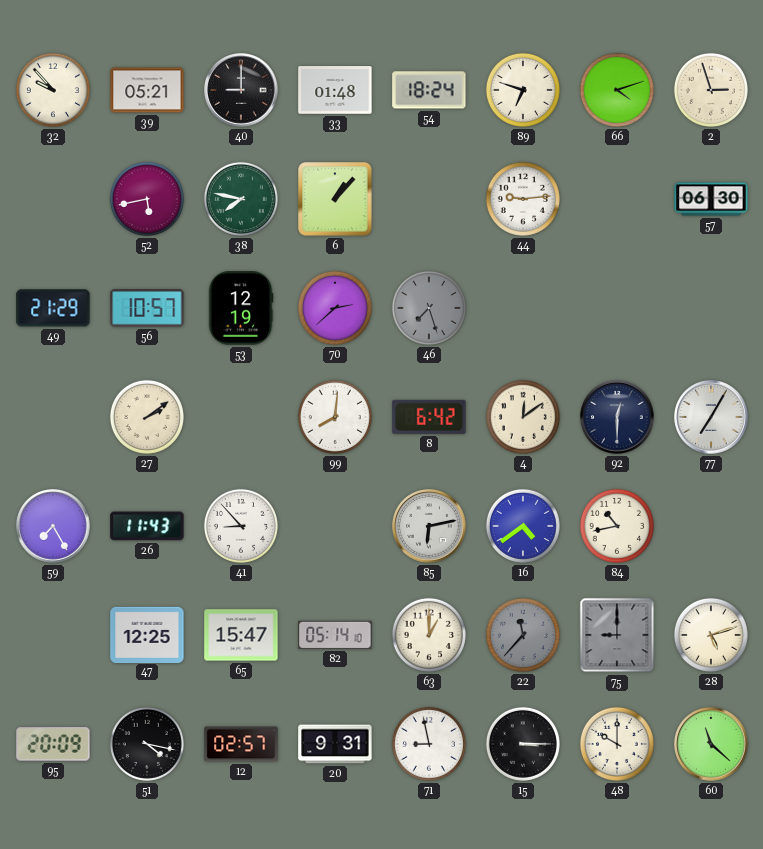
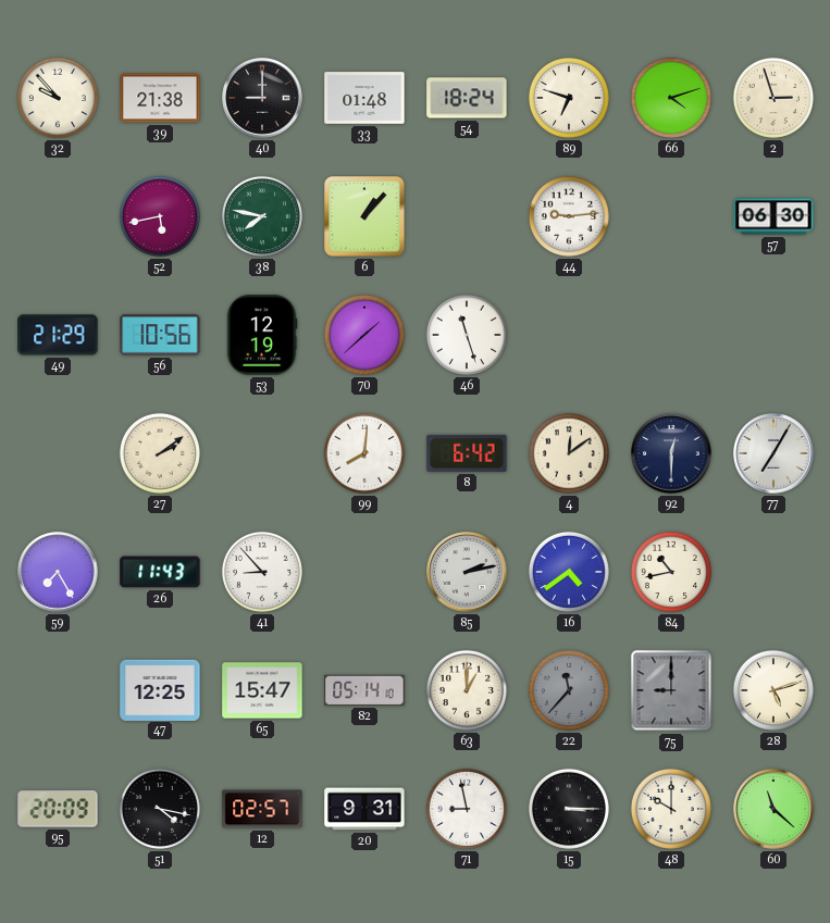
39: 05:21 -> 21:38
56: 10:57 -> 10:56
70: 2:38 -> 1:38
46: 7:27 -> 11:27
46 dial: grey -> white
85: 6:13 -> 2:13
